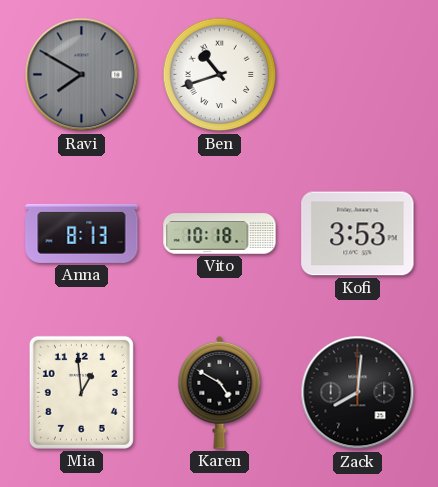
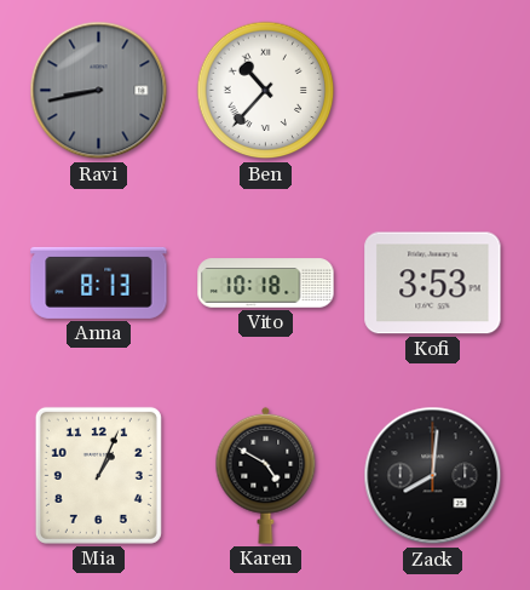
Ravi: 7:50 -> 8:43
Ben: 10:42 -> 10:37
Mia: 12:59 -> 1:04
